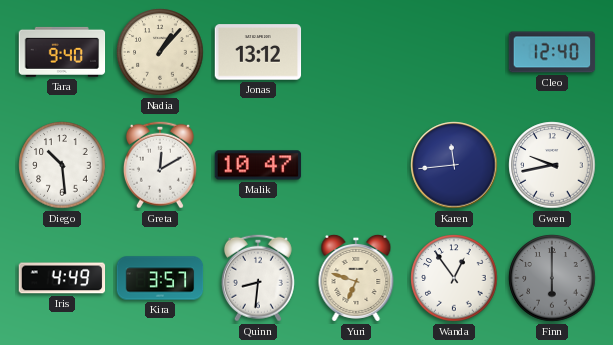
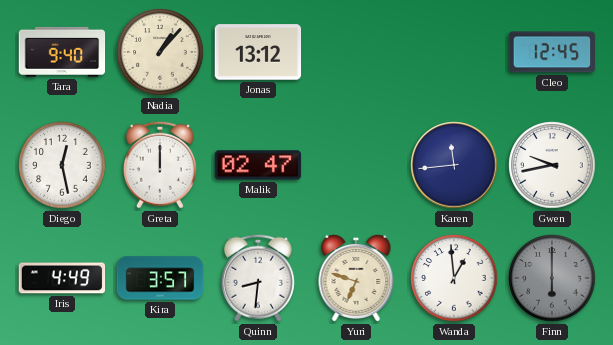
Cleo: 12:40 -> 12:45
Diego: 10:29 -> 12:28
Greta: 12:10 -> 12:00
Malik: 10:47 -> 02:47
Wanda: 12:54 -> 12:59
